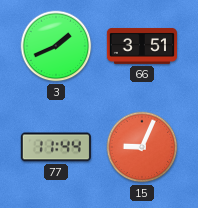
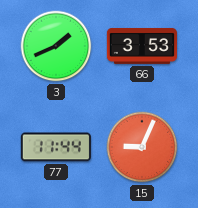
66: 3:51 -> 3:53
